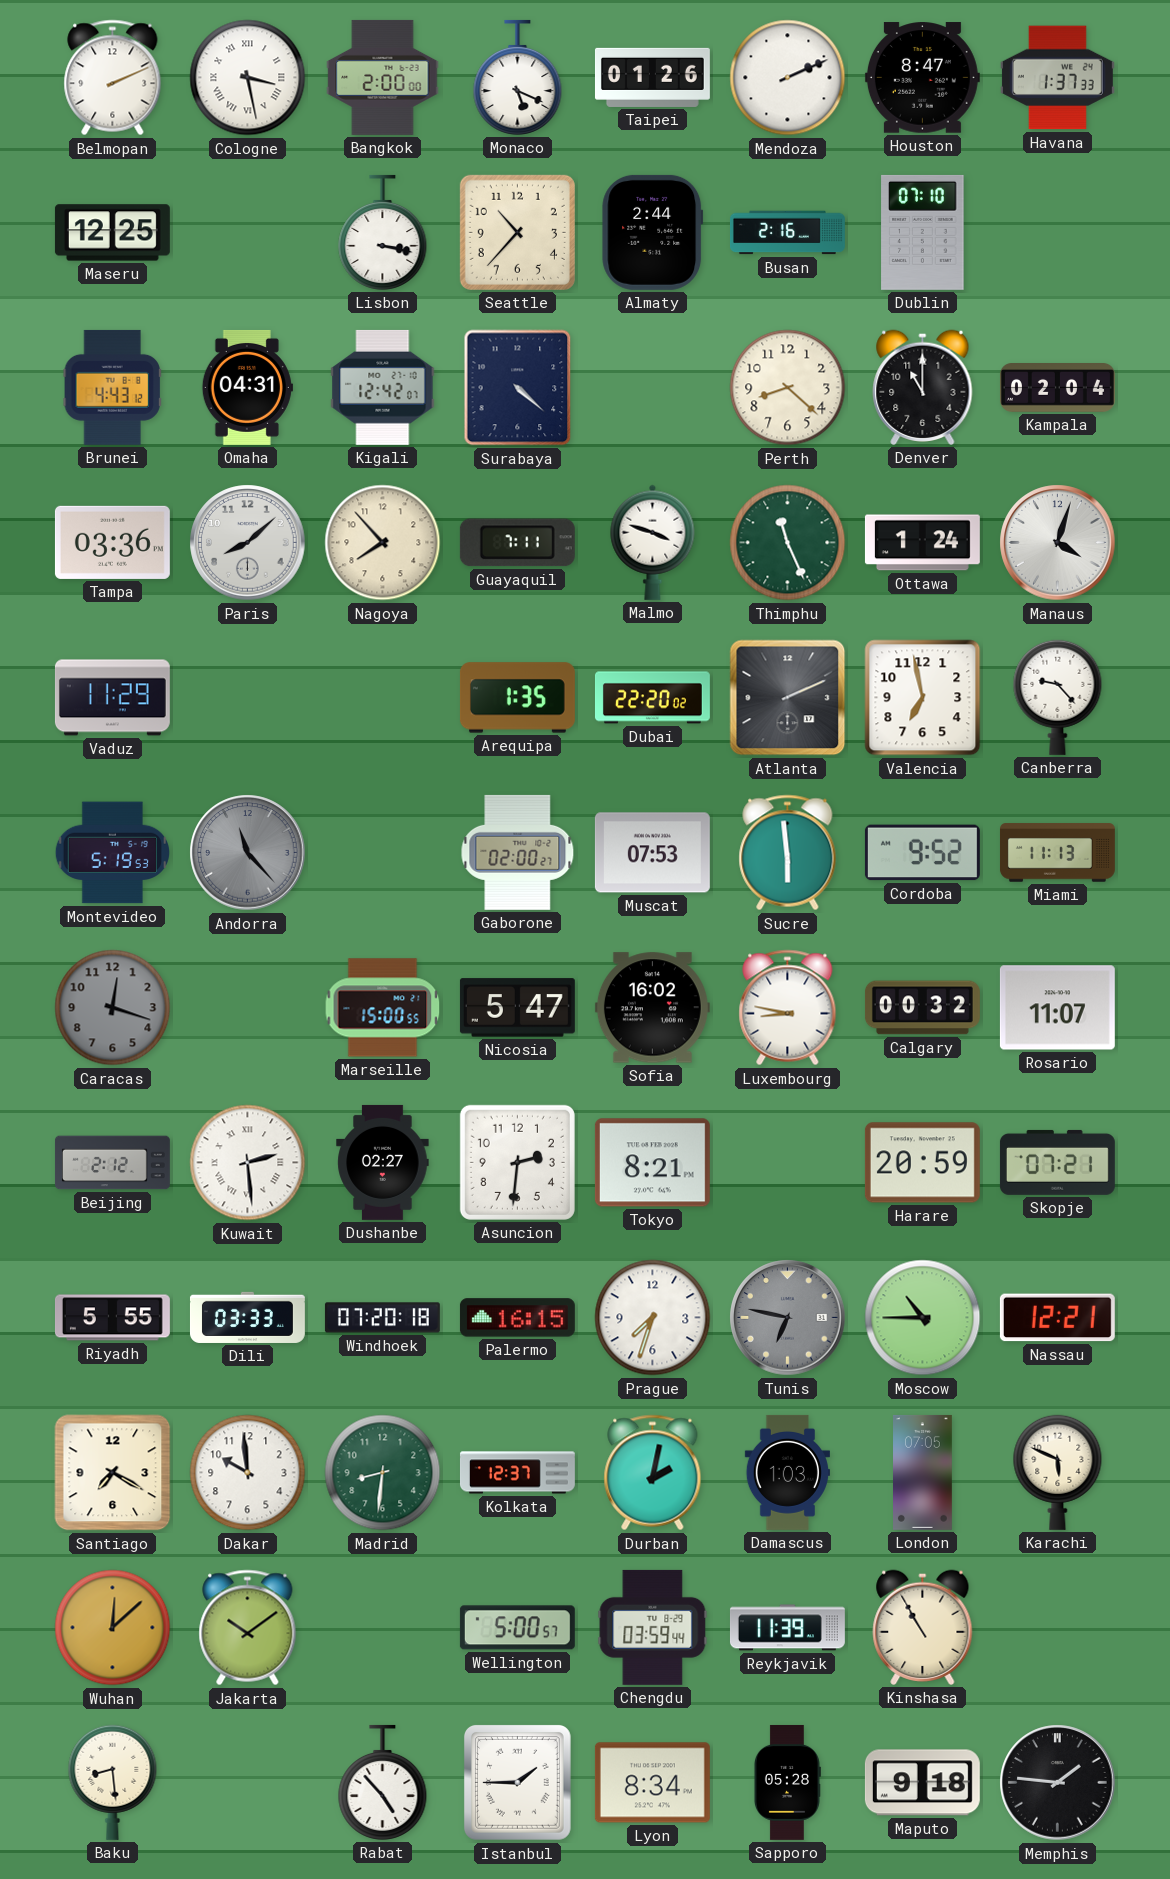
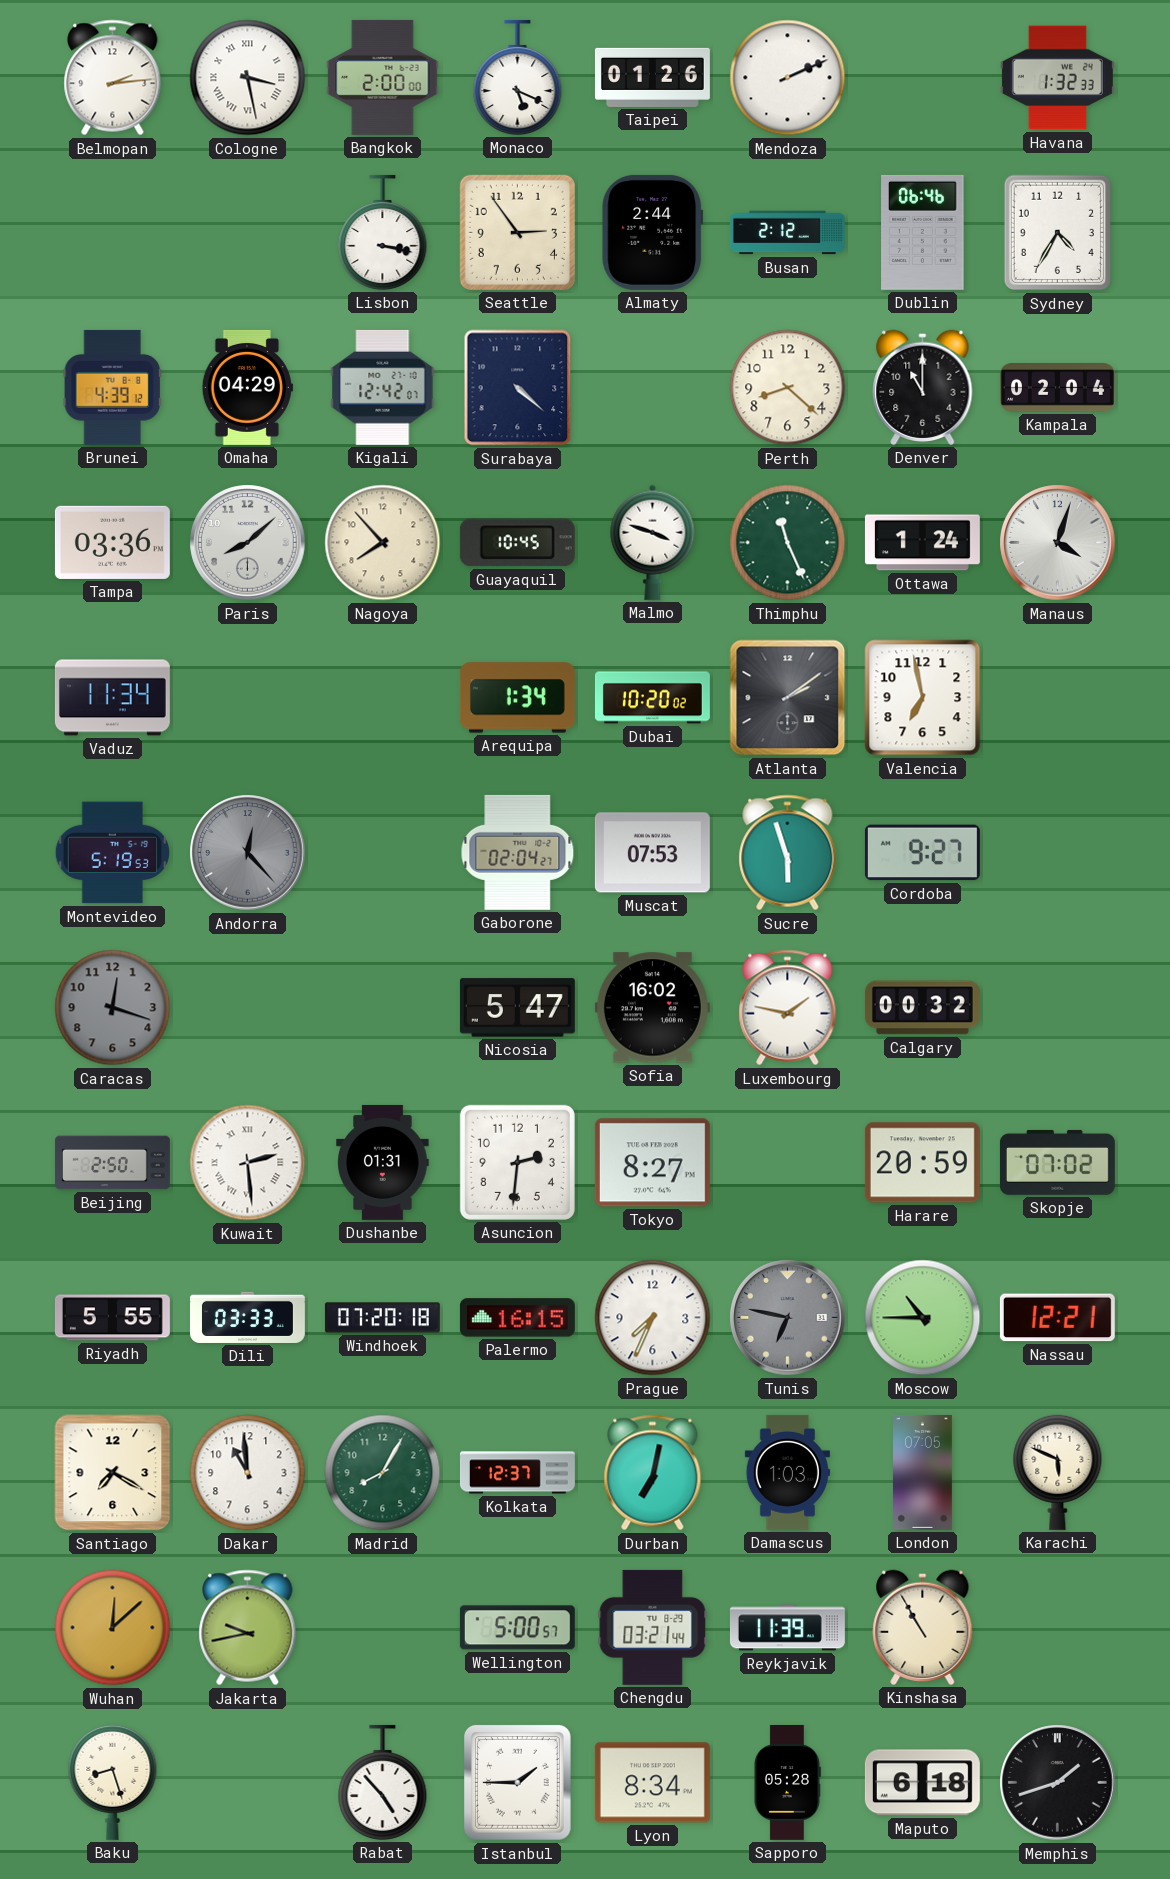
Belmopan: 2:11 -> 2:14
Houston: 8:47 -> none
Havana: 1:37 -> 1:32
Maseru: 12:25 -> none
Seattle: 10:37 -> 2:54
Busan: 2:16 -> 2:12
Dublin: 07:10 -> 06:46
Sydney: none -> 4:35
Brunei: 4:43 -> 4:39
Omaha: 04:31 -> 04:29
Guayaquil: 7:11 -> 10:45
Vaduz: 11:29 -> 11:34
Arequipa: 1:35 -> 1:34
Dubai: 22:20 -> 10:20
Atlanta: 2:11 -> 2:09
Canberra: 9:23 -> none
Andorra: 11:23 -> 12:23
Gaborone: 02:00 -> 02:04
Sucre: 5:59 -> 5:57
Cordoba: 9:52 -> 9:27
Miami: 11:13 -> none
Marseille: 15:00 -> none
Luxembourg: 8:47 -> 1:47
Rosario: 11:07 -> none
Beijing: 2:12 -> 2:50
Dushanbe: 02:27 -> 01:31
Tokyo: 8:21 -> 8:27
Skopje: 07:21 -> 07:02
Prague: 7:33 -> 7:34
Dakar: 9:59 -> 10:59
Madrid: 8:31 -> 8:05
Durban: 2:02 -> 7:02
Jakarta: 10:09 -> 9:43
Chengdu: 03:59 -> 03:21
Baku: 8:29 -> 8:27
Maputo: 9:18 -> 6:18
Memphis: 1:46 -> 1:42
